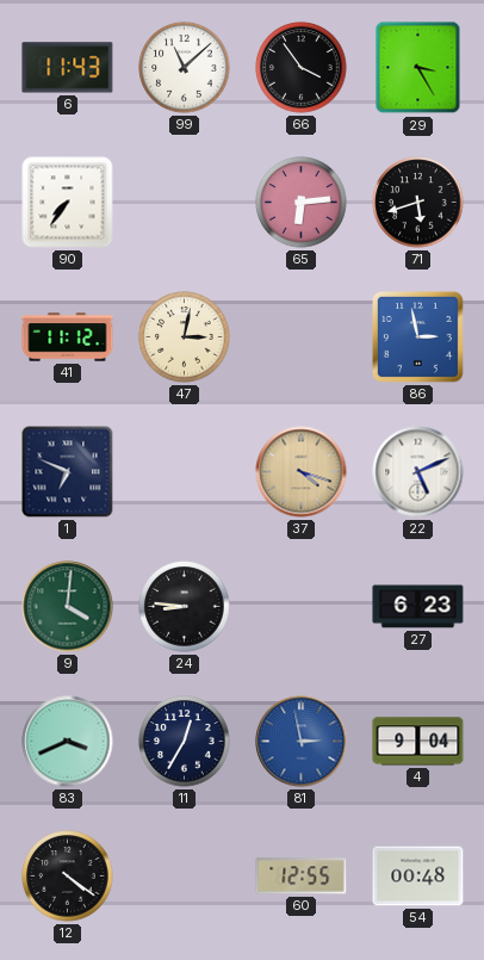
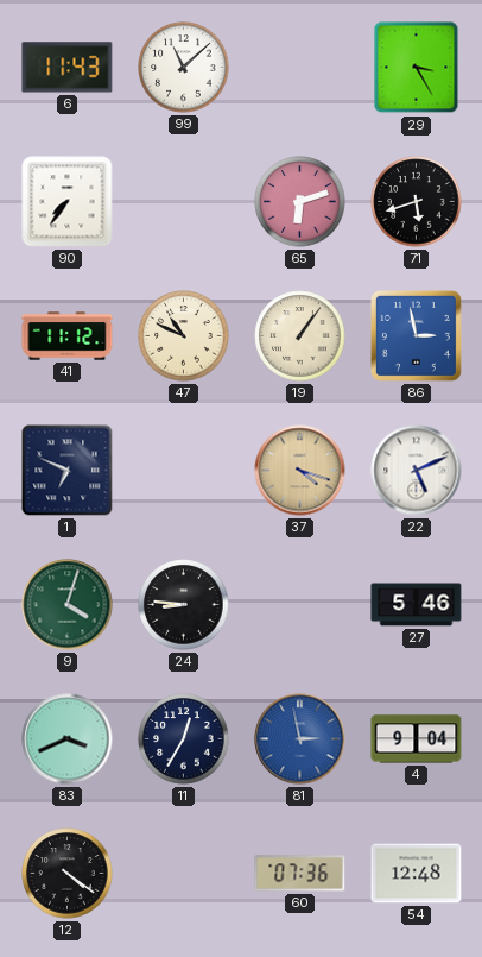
66: 3:54 -> none
65: 6:14 -> 6:12
47: 3:02 -> 10:49
19: none -> 1:06
9: 4:01 -> 4:03
27: 6:23 -> 5:46
60: 12:55 -> 07:36
54: 00:48 -> 12:48
